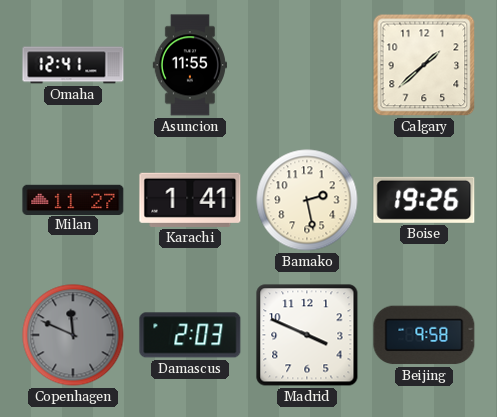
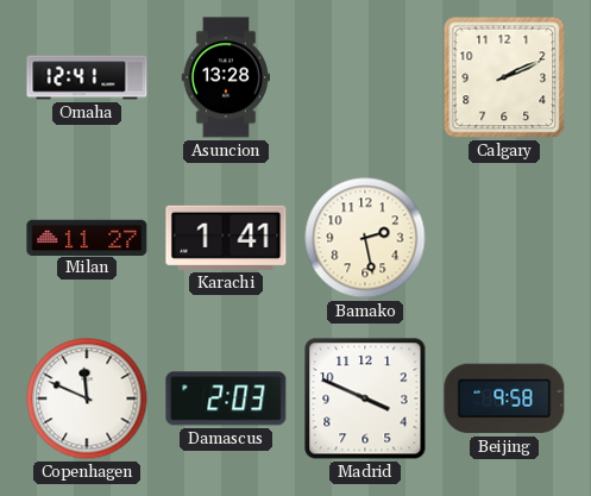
Asuncion: 11:55 -> 13:28
Calgary: 1:38 -> 2:11
Boise: 19:26 -> none
Copenhagen dial: grey -> white
